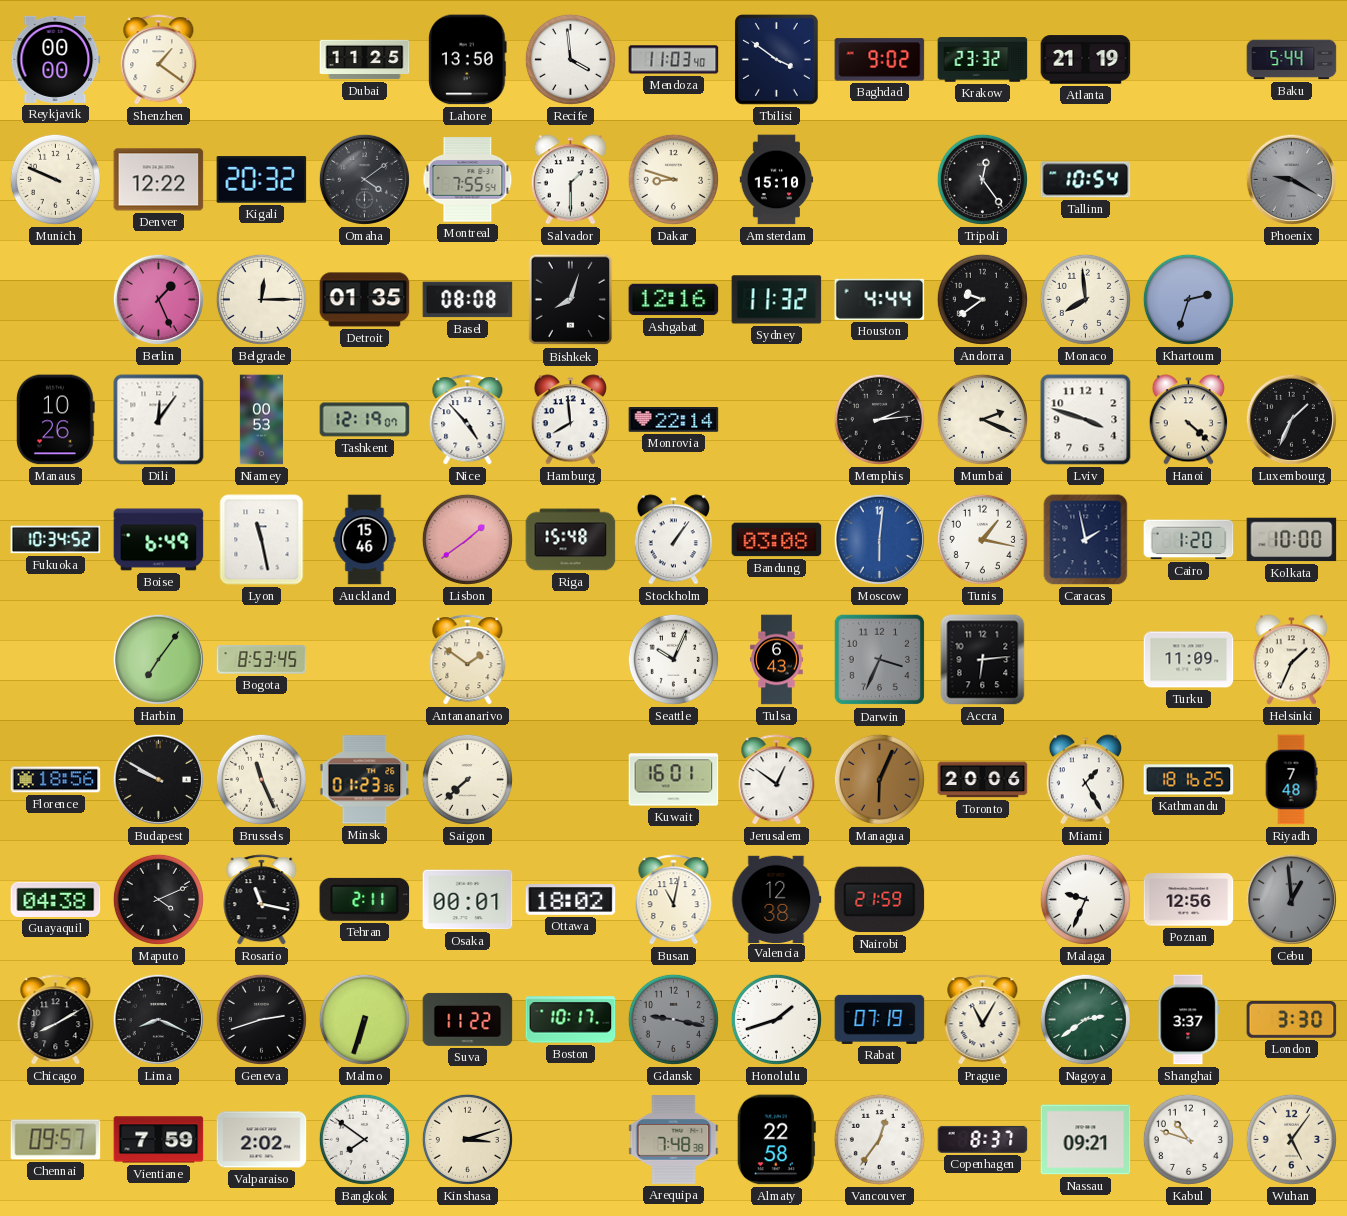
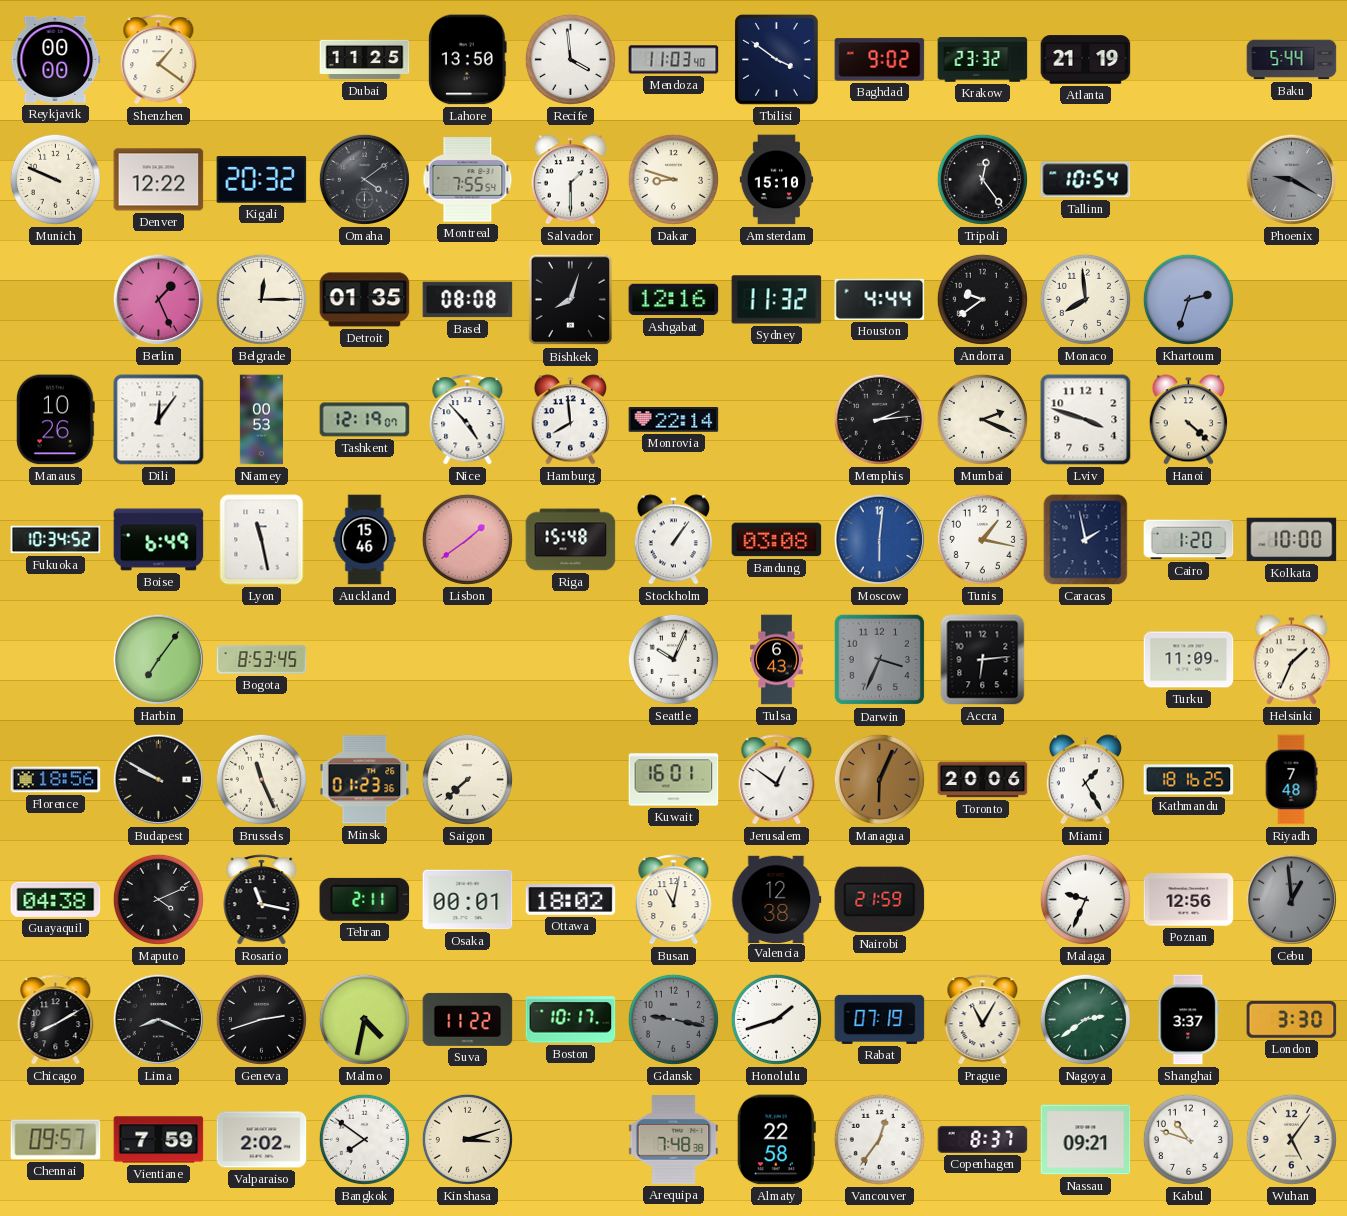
Luxembourg: 1:34 -> none
Antananarivo: 1:51 -> none
Malmo: 6:33 -> 4:32
